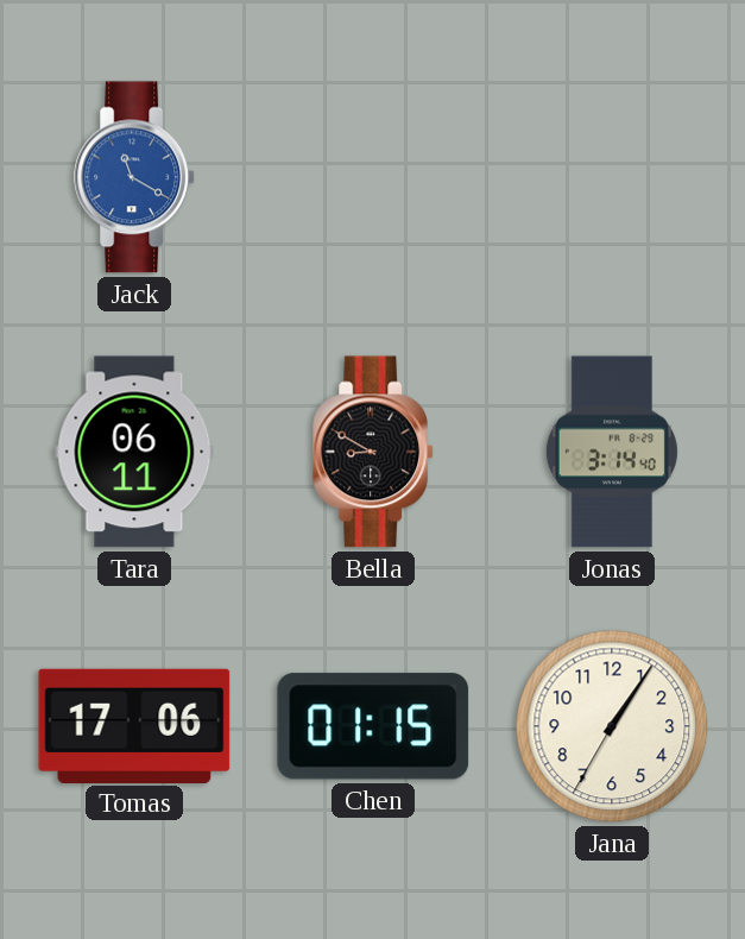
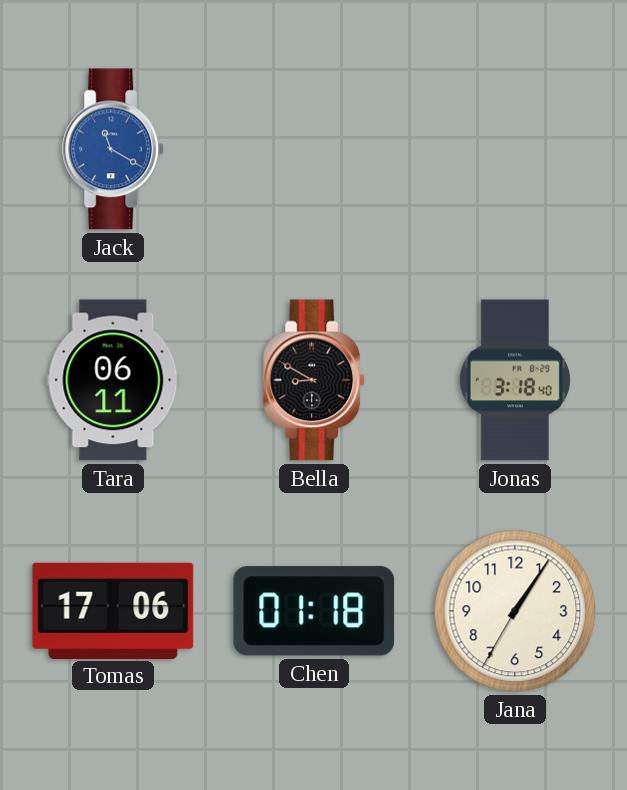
Jonas: 3:14 -> 3:18
Chen: 01:15 -> 01:18
